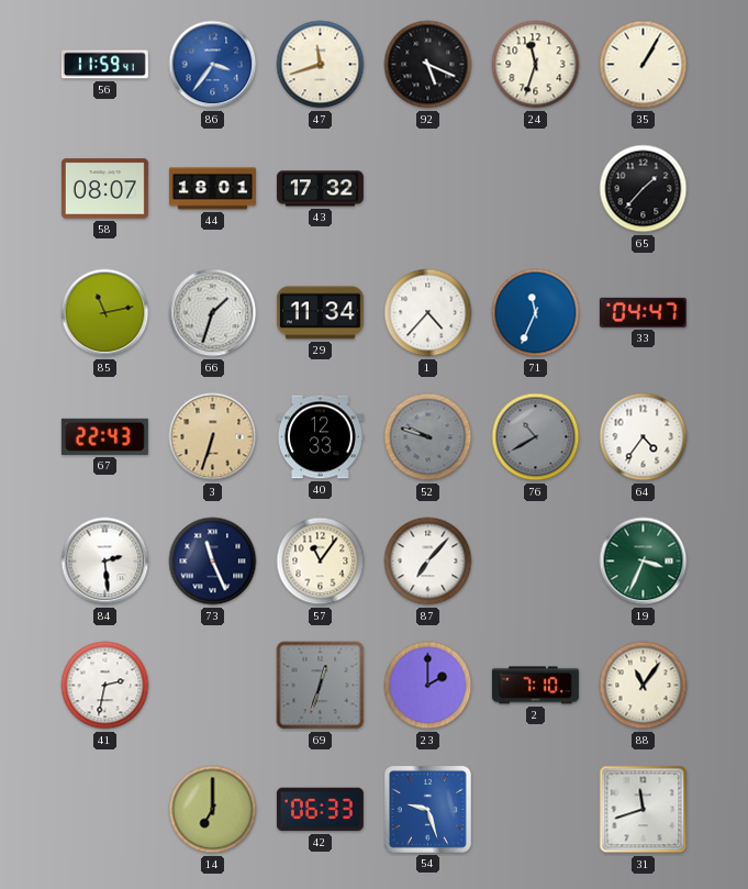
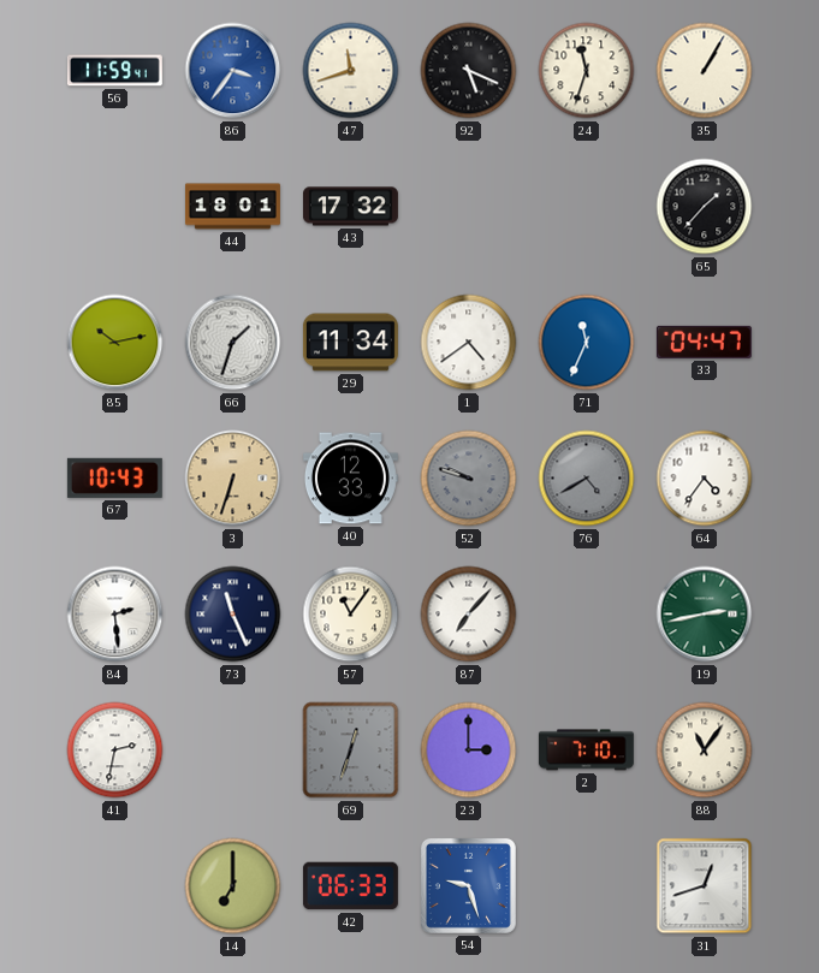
58: 08:07 -> none
85: 11:13 -> 10:13
1: 4:37 -> 4:39
67: 22:43 -> 10:43
76: 10:40 -> 4:40
19: 3:34 -> 2:43
23: 2:00 -> 3:00
31: 11:42 -> 12:42
